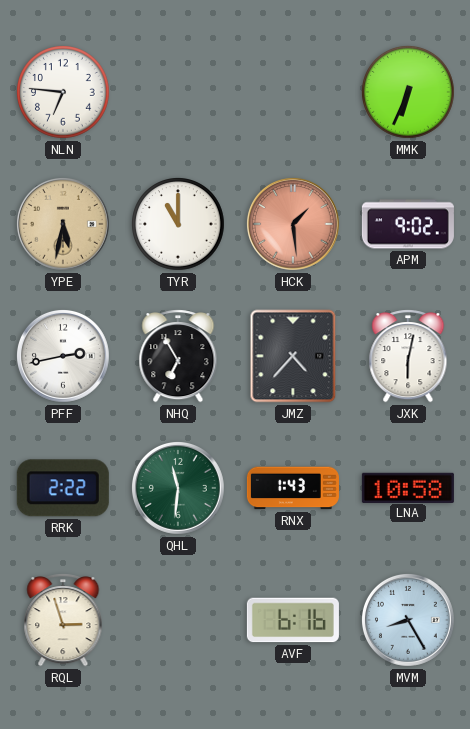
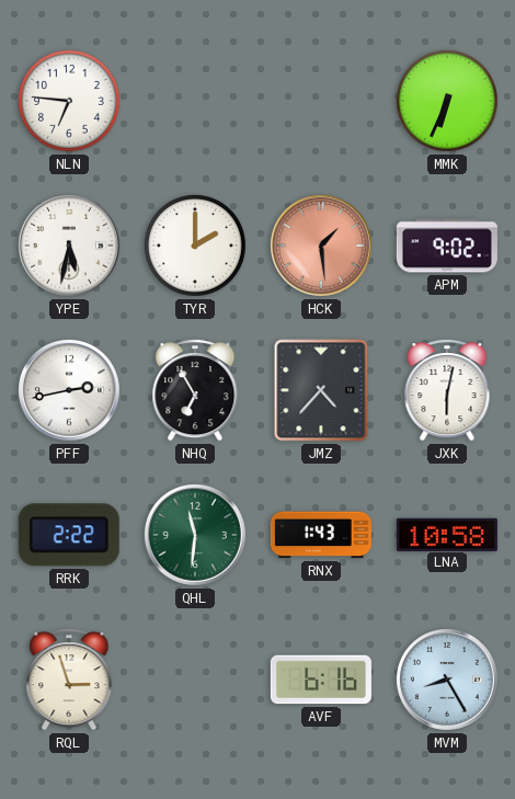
YPE dial: champagne -> white
TYR: 11:00 -> 2:00
